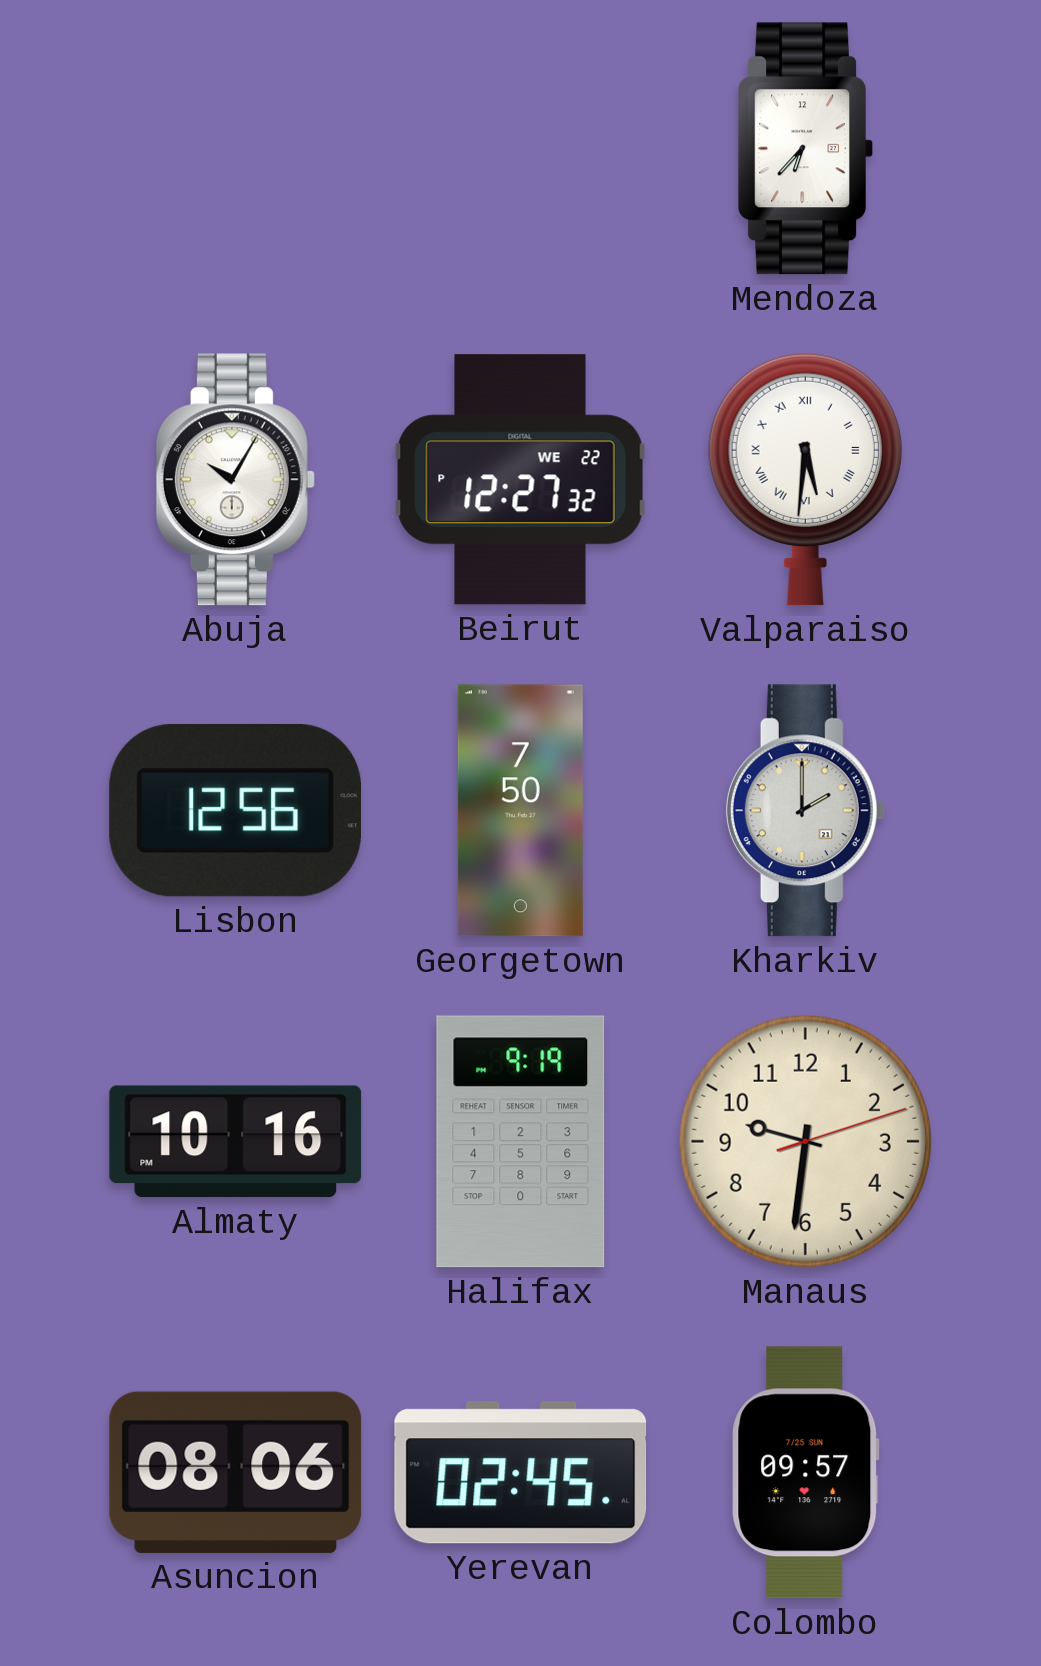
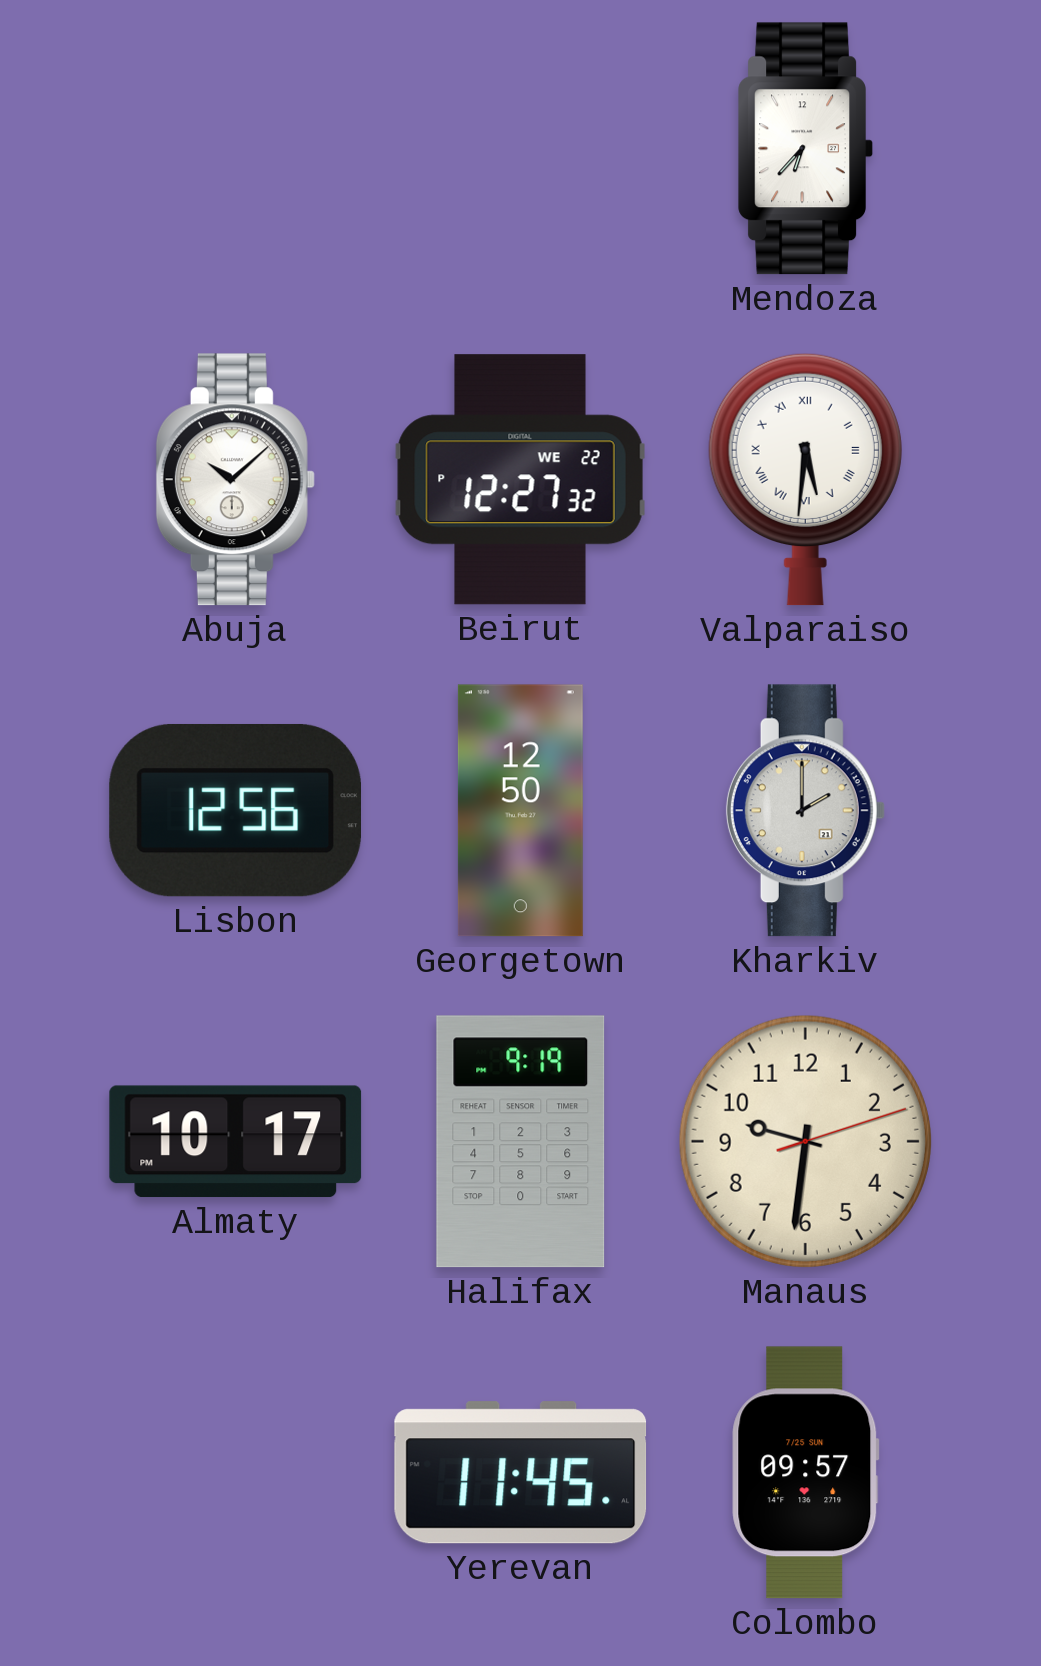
Abuja: 10:05 -> 10:08
Georgetown: 7:50 -> 12:50
Almaty: 10:16 -> 10:17
Asuncion: 08:06 -> none
Yerevan: 02:45 -> 11:45
